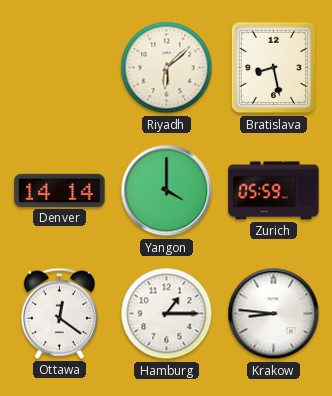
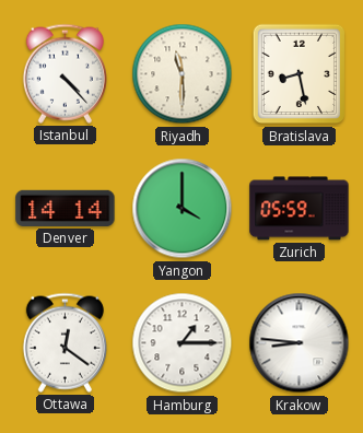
Istanbul: none -> 4:23
Riyadh: 6:08 -> 11:30
